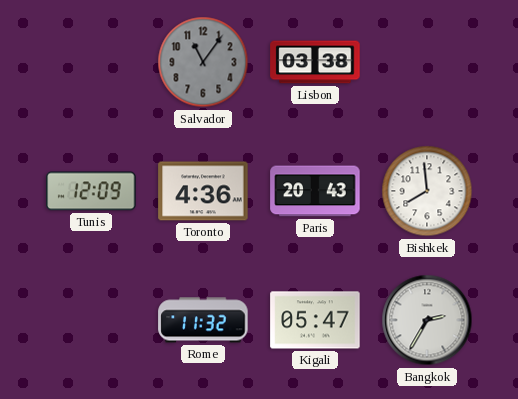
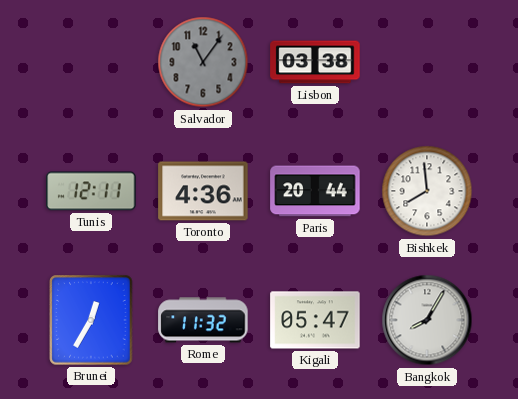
Tunis: 12:09 -> 12:11
Paris: 20:43 -> 20:44
Brunei: none -> 12:35
Bangkok: 2:35 -> 8:05
